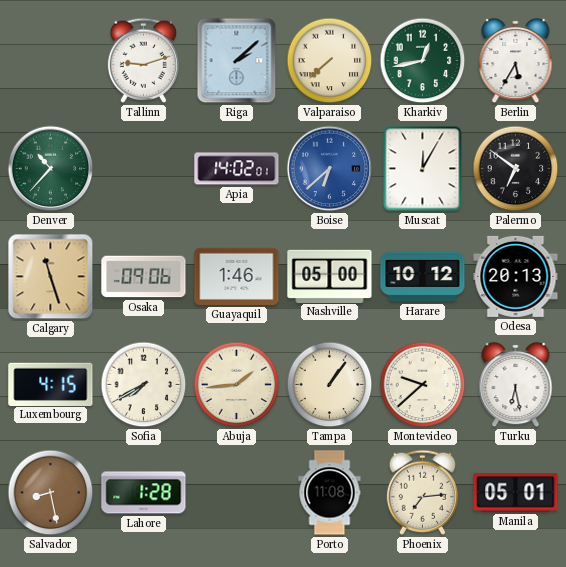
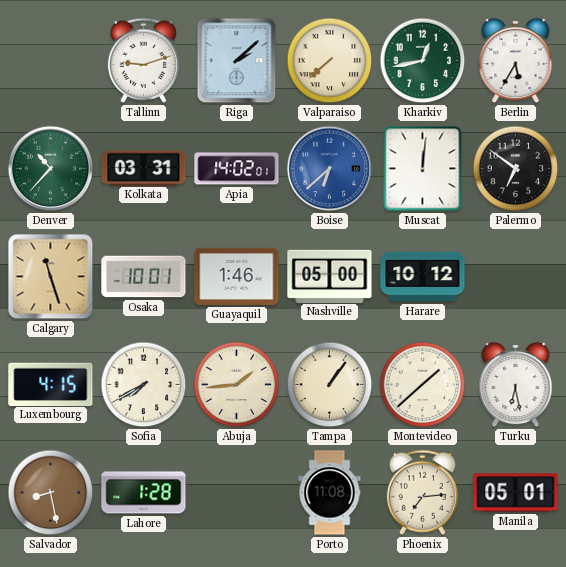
Kolkata: none -> 03:31
Muscat: 12:05 -> 12:01
Osaka: 09:06 -> 10:01
Odesa: 20:13 -> none
Montevideo: 9:38 -> 1:38
